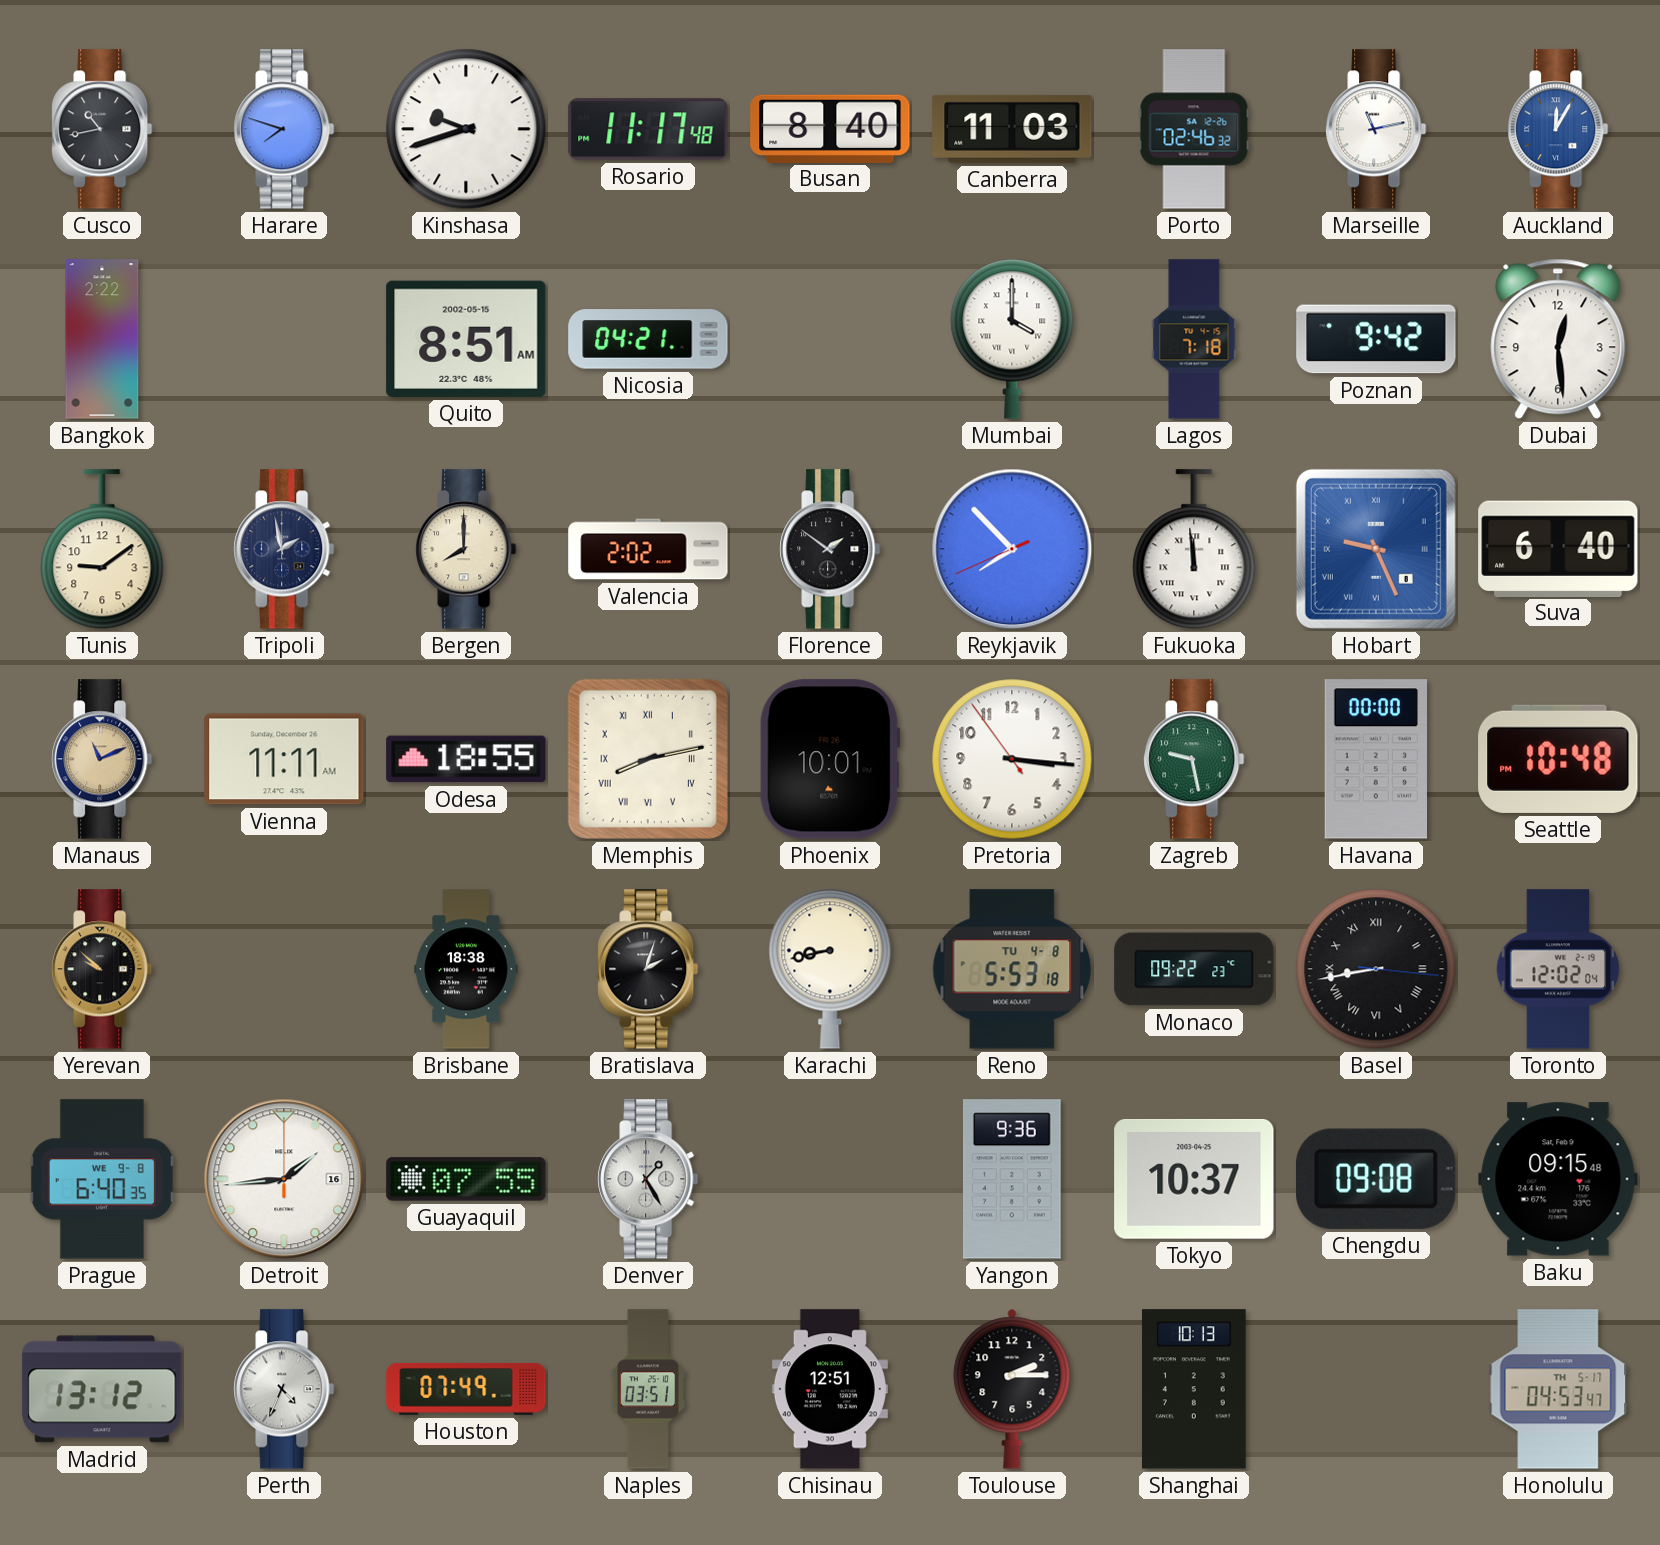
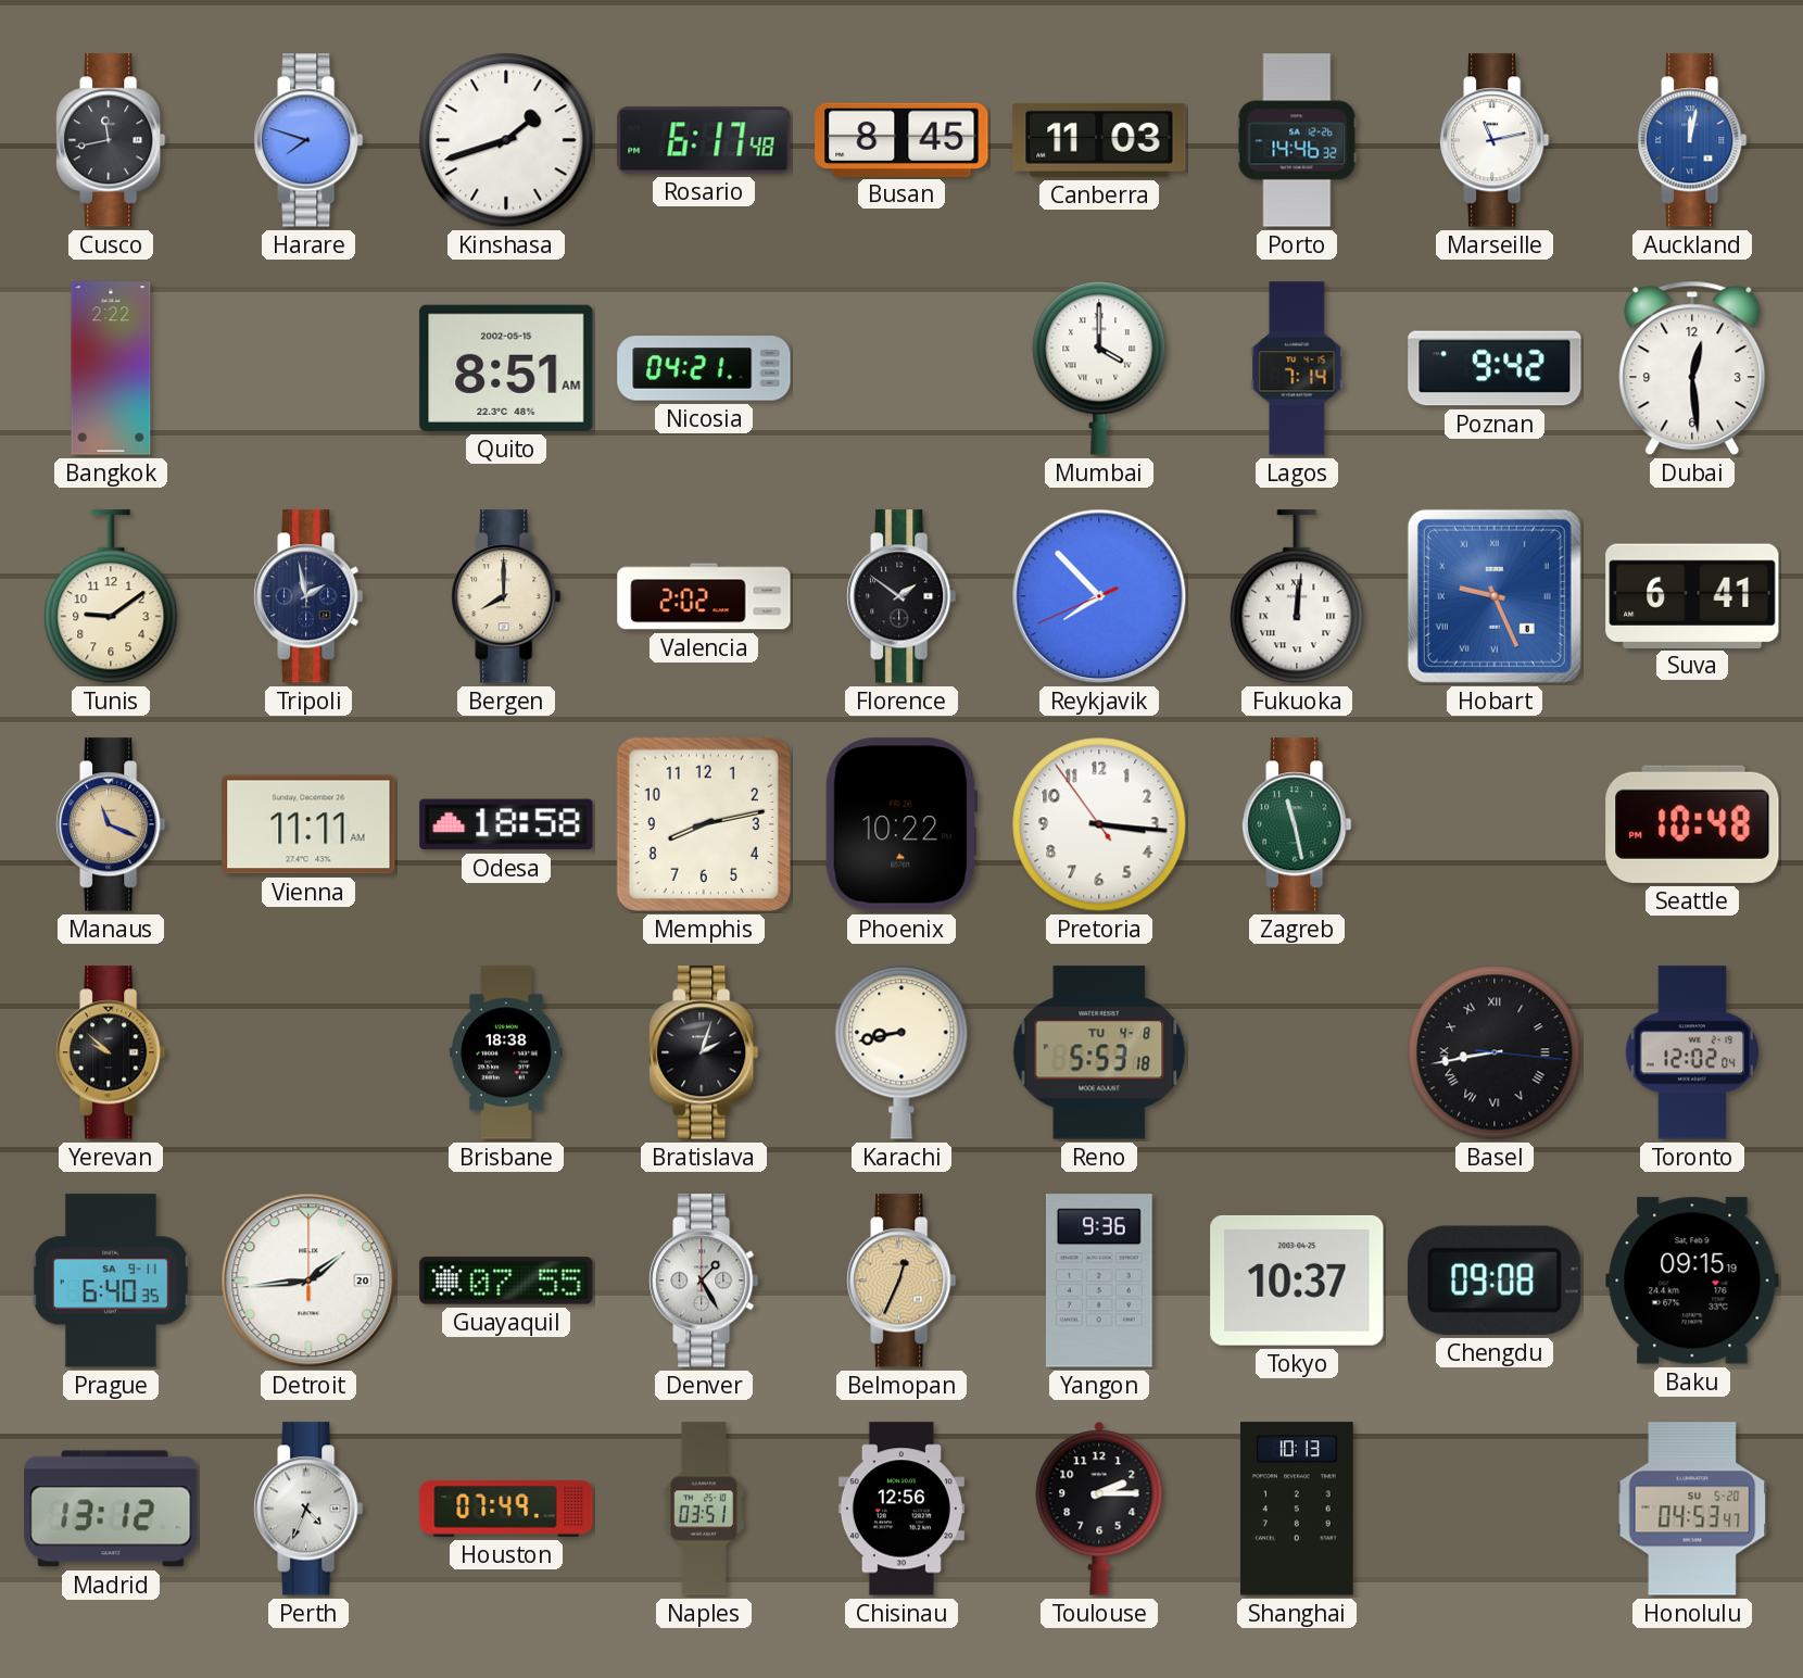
Cusco: 10:43 -> 11:43
Kinshasa: 9:42 -> 1:42
Rosario: 11:17 -> 6:17
Busan: 8:40 -> 8:45
Porto: 02:46 -> 14:46
Auckland: 12:05 -> 12:02
Lagos: 7:18 -> 7:14
Fukuoka: 11:59 -> 12:01
Suva: 6:40 -> 6:41
Manaus: 11:11 -> 11:19
Odesa: 18:55 -> 18:58
Memphis numerals: Roman -> Arabic
Phoenix: 10:01 -> 10:22
Zagreb: 9:28 -> 11:28
Havana: 00:00 -> none
Monaco: 09:22 -> none
Prague date: WE 9-8 -> SA 9-11
Detroit date: 16 -> 20
Belmopan: none -> 12:34
Baku: 09:15:48 -> 09:15:19
Chisinau: 12:51 -> 12:56
Honolulu date: TH 5-17 -> SU 5-20
